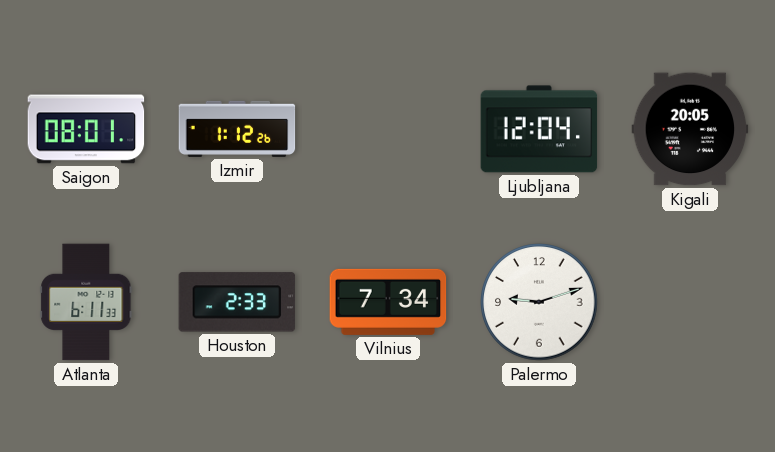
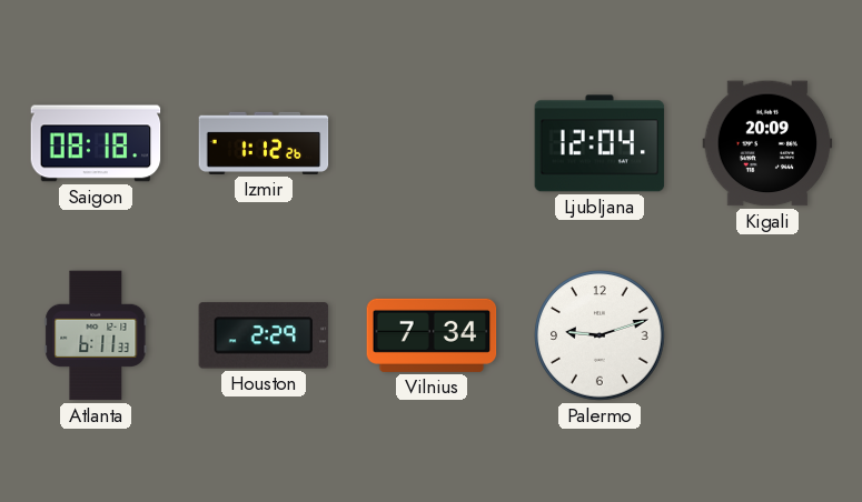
Saigon: 08:01 -> 08:18
Kigali: 20:05 -> 20:09
Houston: 2:33 -> 2:29
